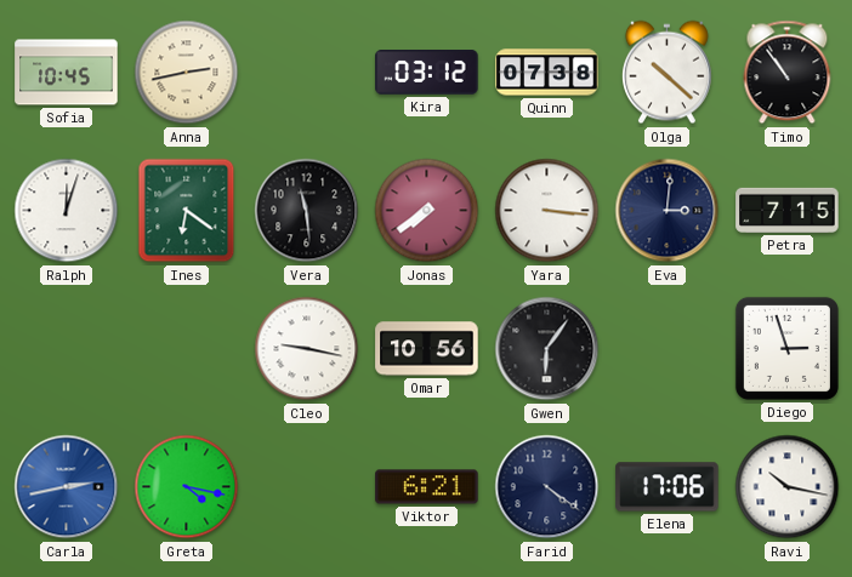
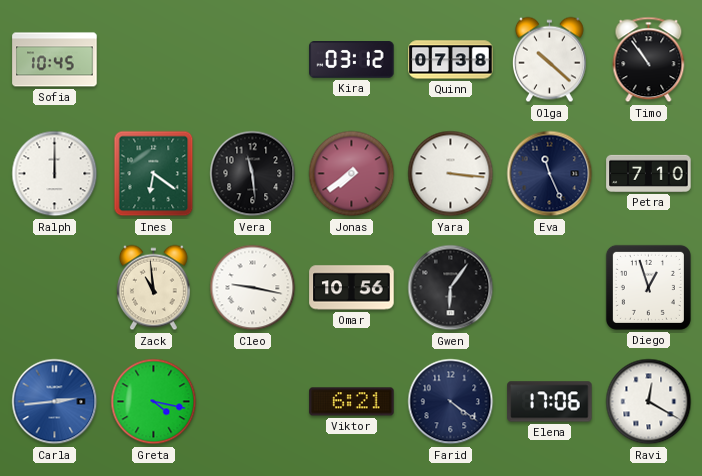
Anna: 2:43 -> none
Ralph: 12:03 -> 12:00
Eva: 3:01 -> 11:26
Petra: 7:15 -> 7:10
Zack: none -> 10:59
Diego: 2:57 -> 12:57
Carla: 2:43 -> 2:44
Ravi: 10:17 -> 12:20
